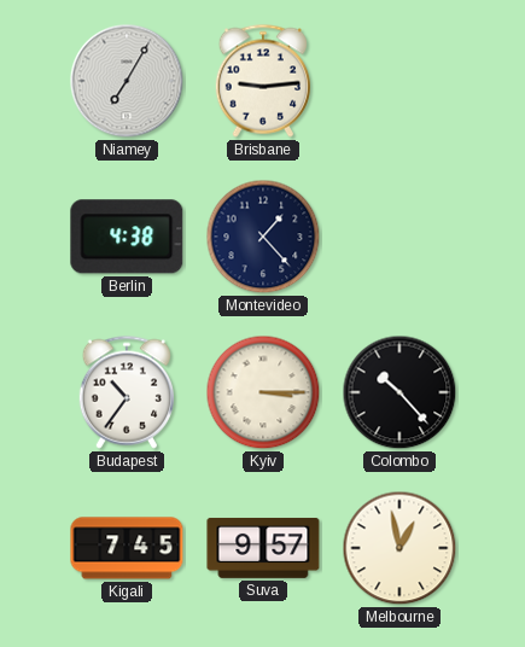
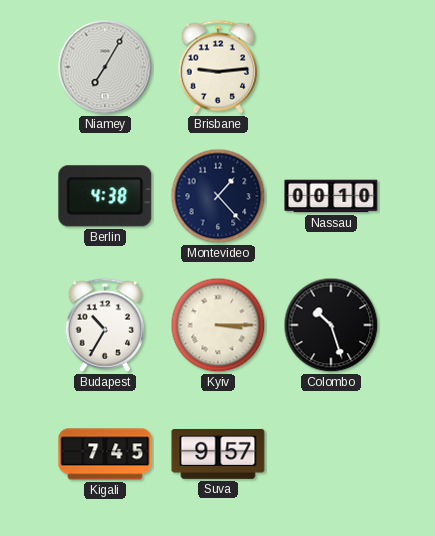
Nassau: none -> 00:10
Budapest: 10:36 -> 10:35
Colombo: 10:23 -> 10:27
Melbourne: 12:58 -> none
